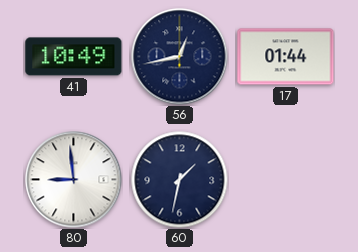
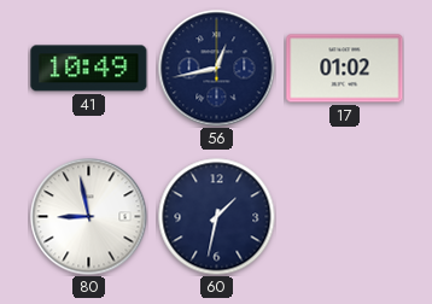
17: 01:44 -> 01:02
80: 8:59 -> 8:58
